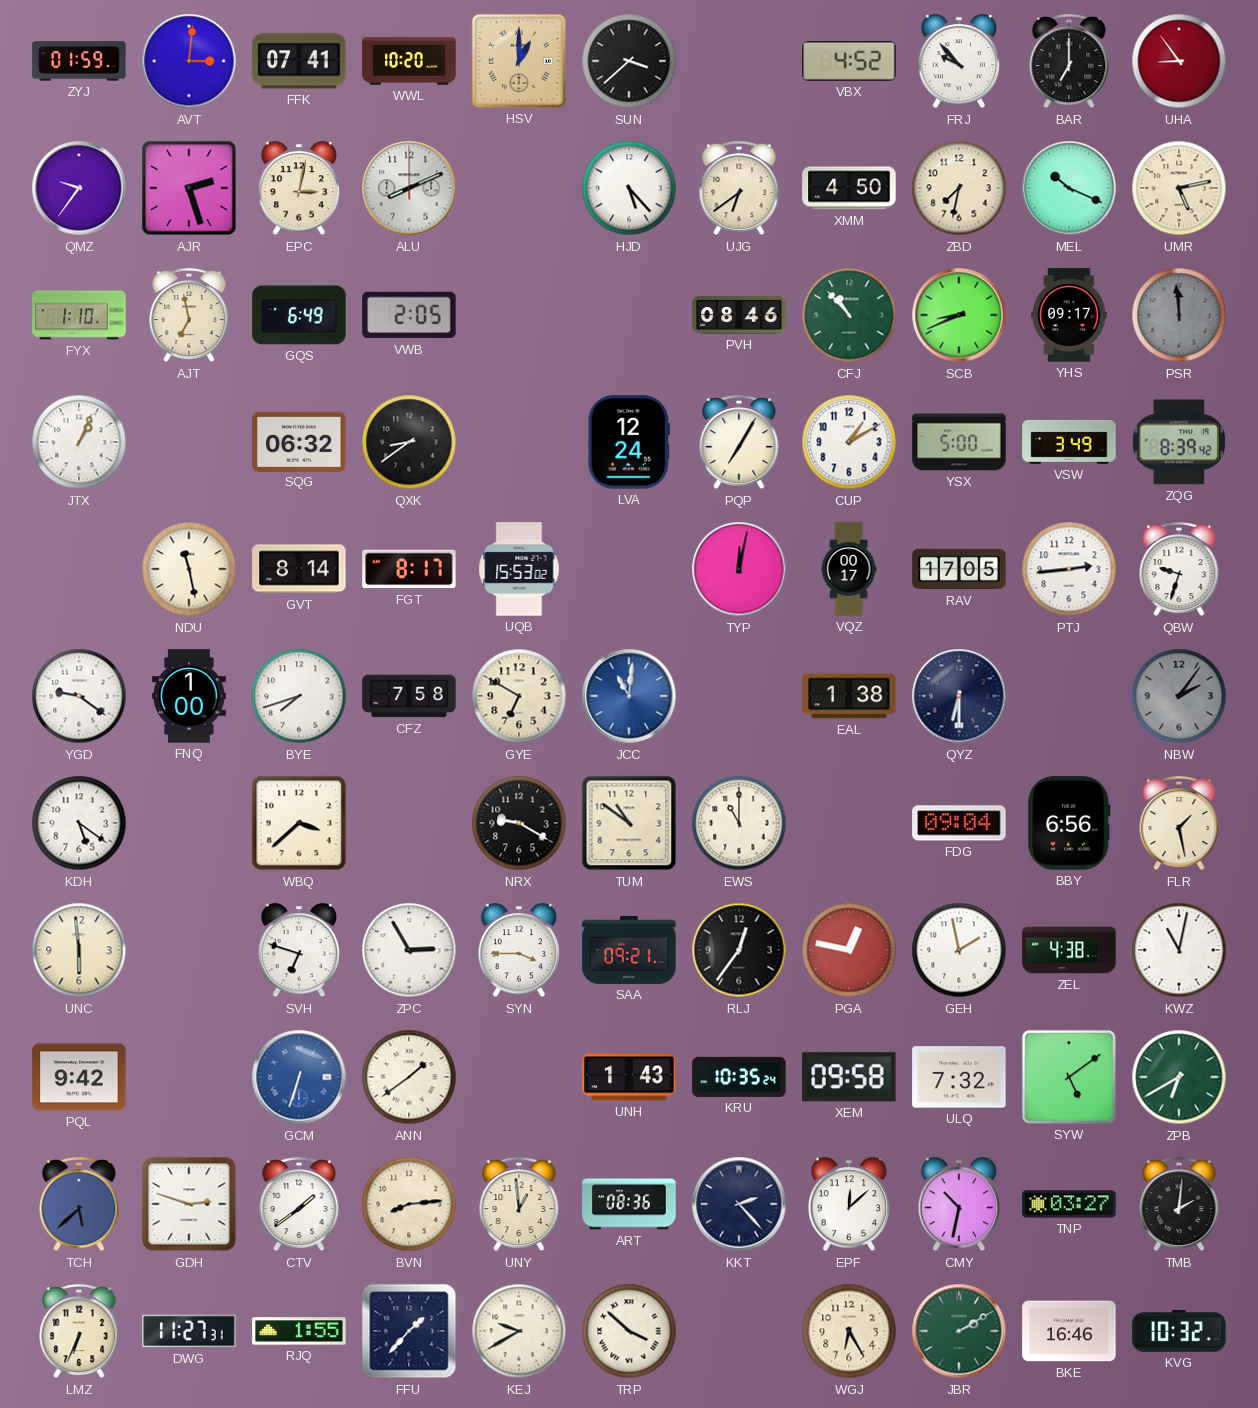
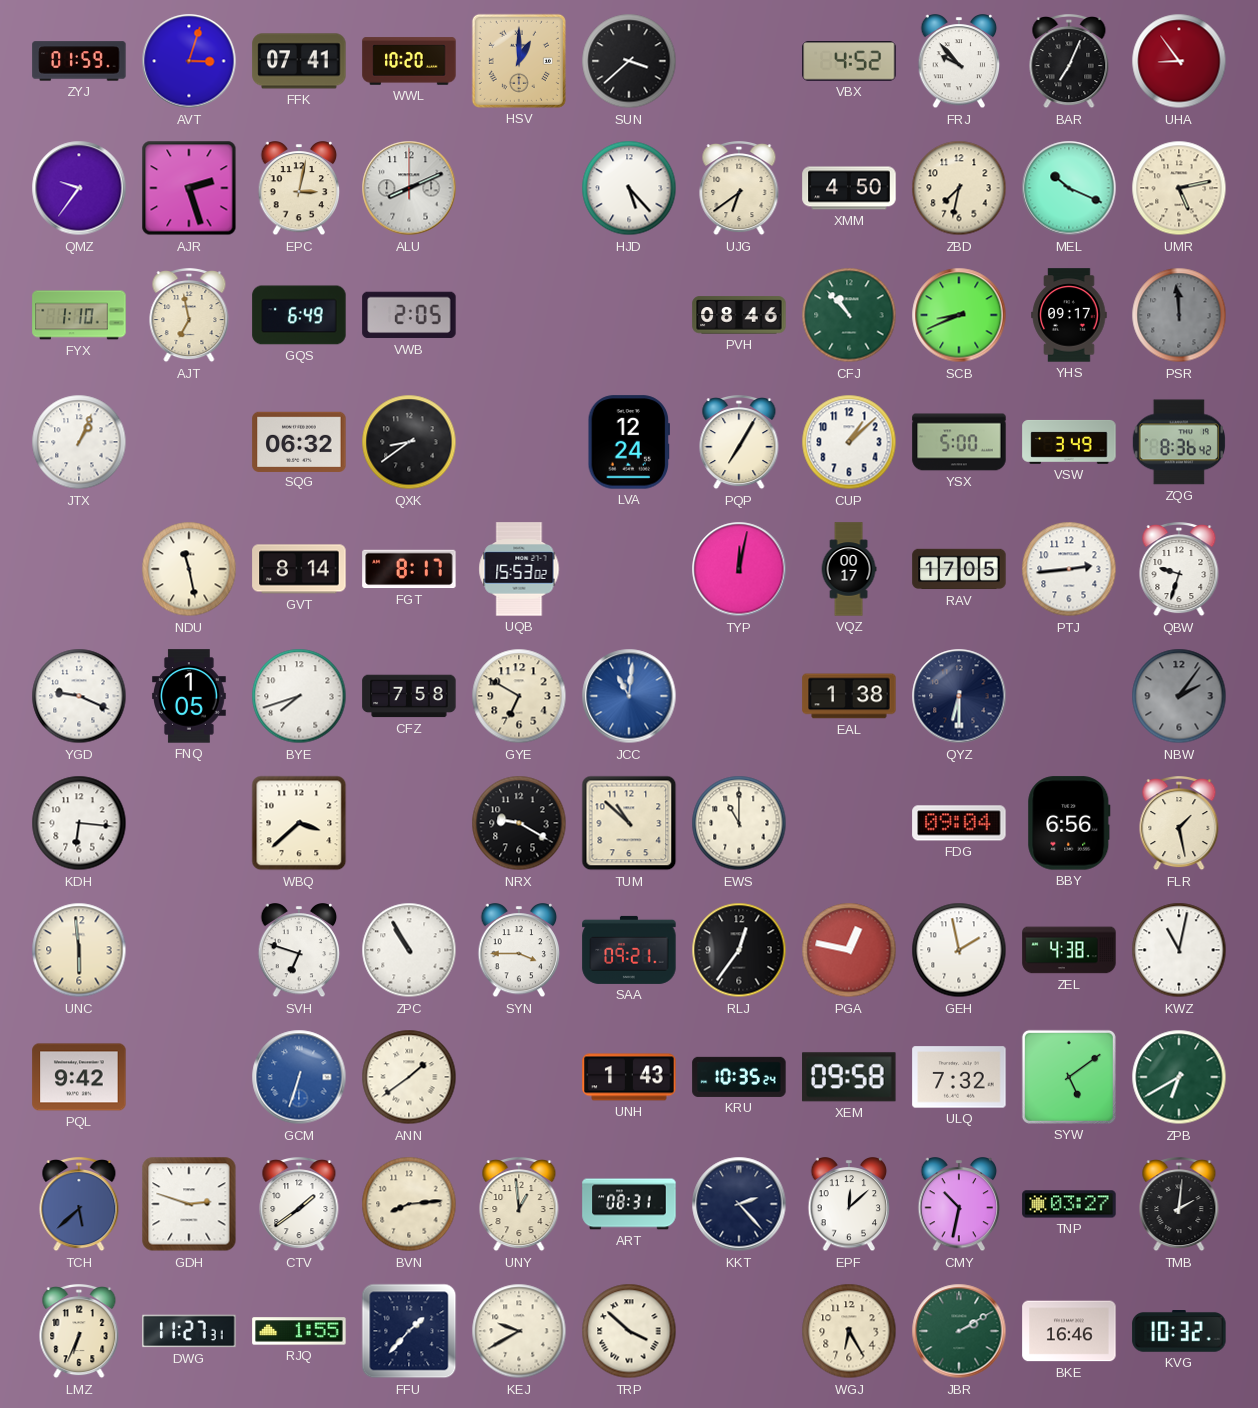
AVT: 3:01 -> 3:03
BAR: 7:00 -> 7:04
CUP: 1:10 -> 1:08
ZQG: 8:39 -> 8:36
YGD: 9:21 -> 9:19
FNQ: 1:00 -> 1:05
KDH: 5:21 -> 6:16
TUM: 10:51 -> 10:52
ZPC: 2:55 -> 10:55
ART: 08:36 -> 08:31
